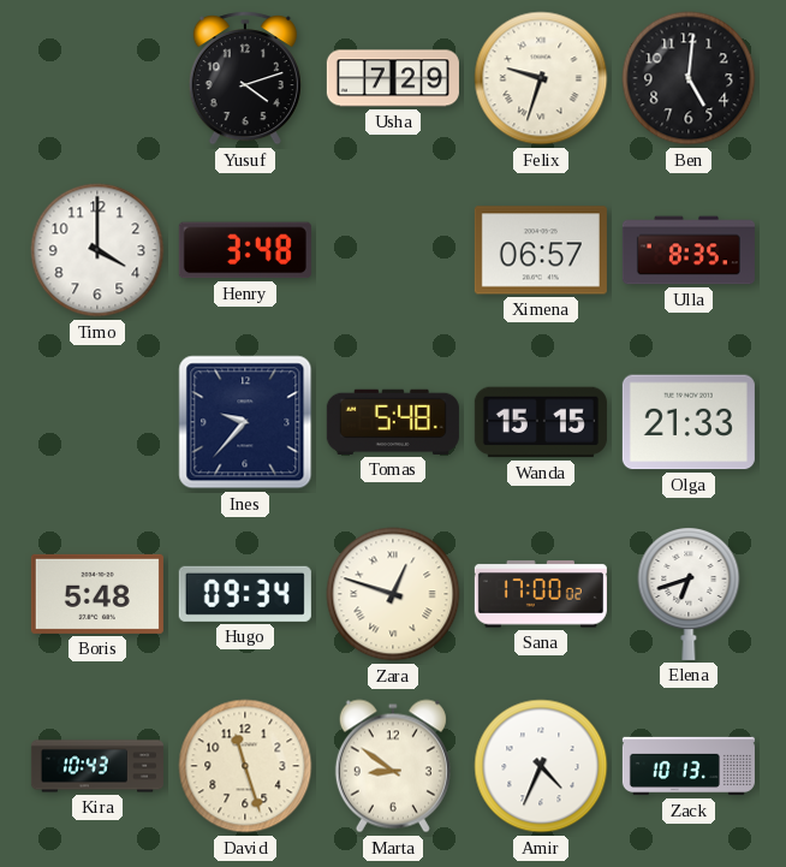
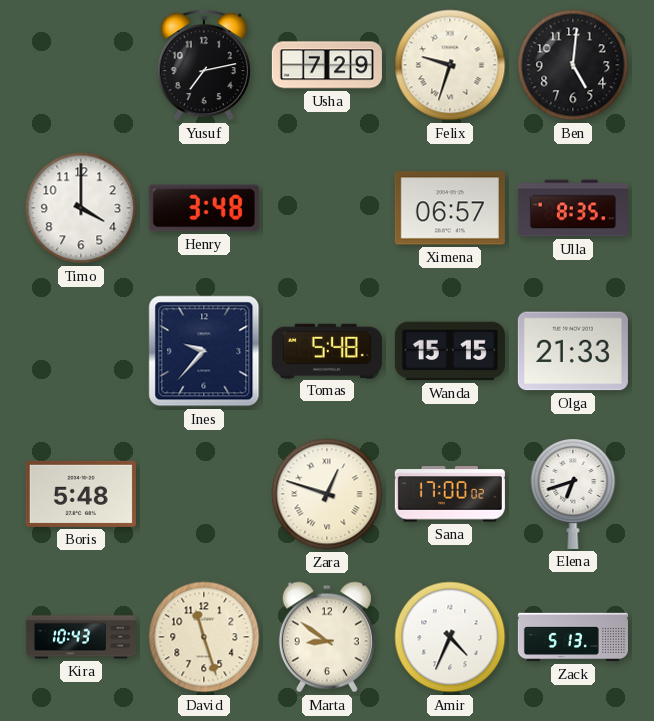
Yusuf: 4:12 -> 7:13
Hugo: 09:34 -> none
Zack: 10:13 -> 5:13
